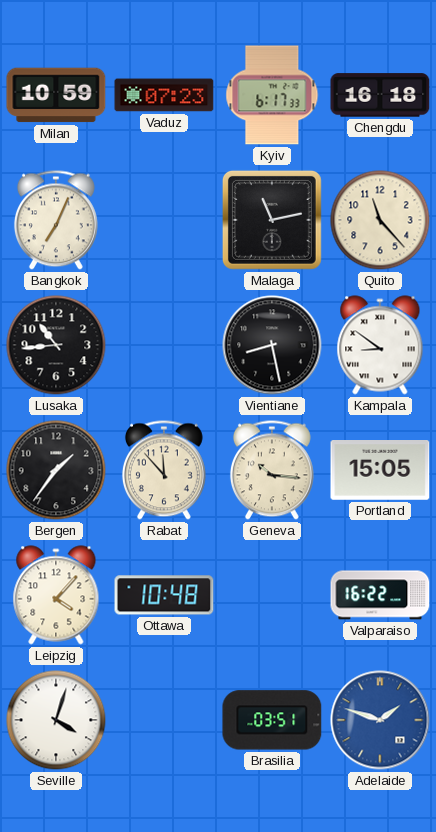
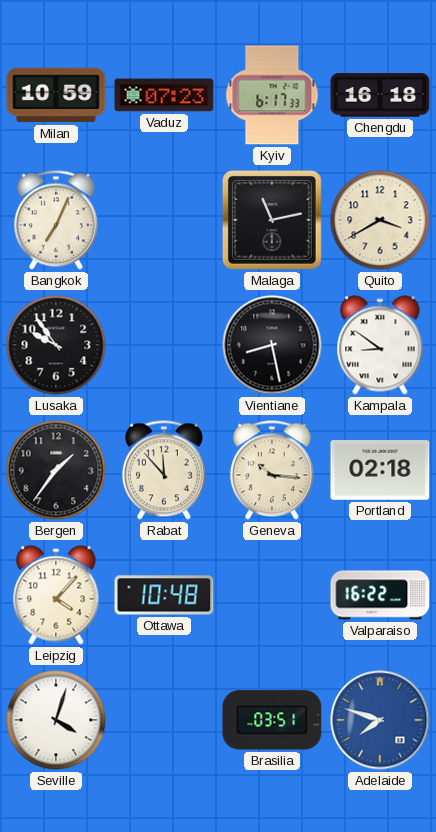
Quito: 11:23 -> 3:40
Lusaka: 10:44 -> 9:54
Portland: 15:05 -> 02:18
Adelaide: 1:48 -> 7:48
